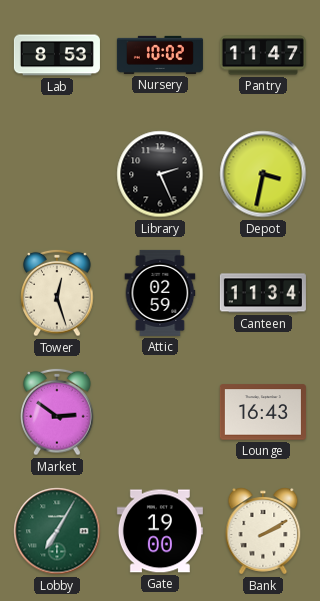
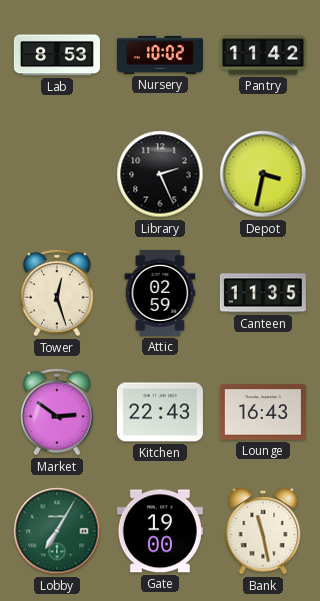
Pantry: 11:47 -> 11:42
Canteen: 11:34 -> 11:35
Kitchen: none -> 22:43
Bank: 2:10 -> 11:28
